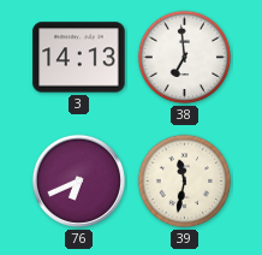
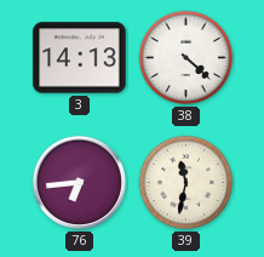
38: 6:59 -> 4:22
76: 6:41 -> 6:44
